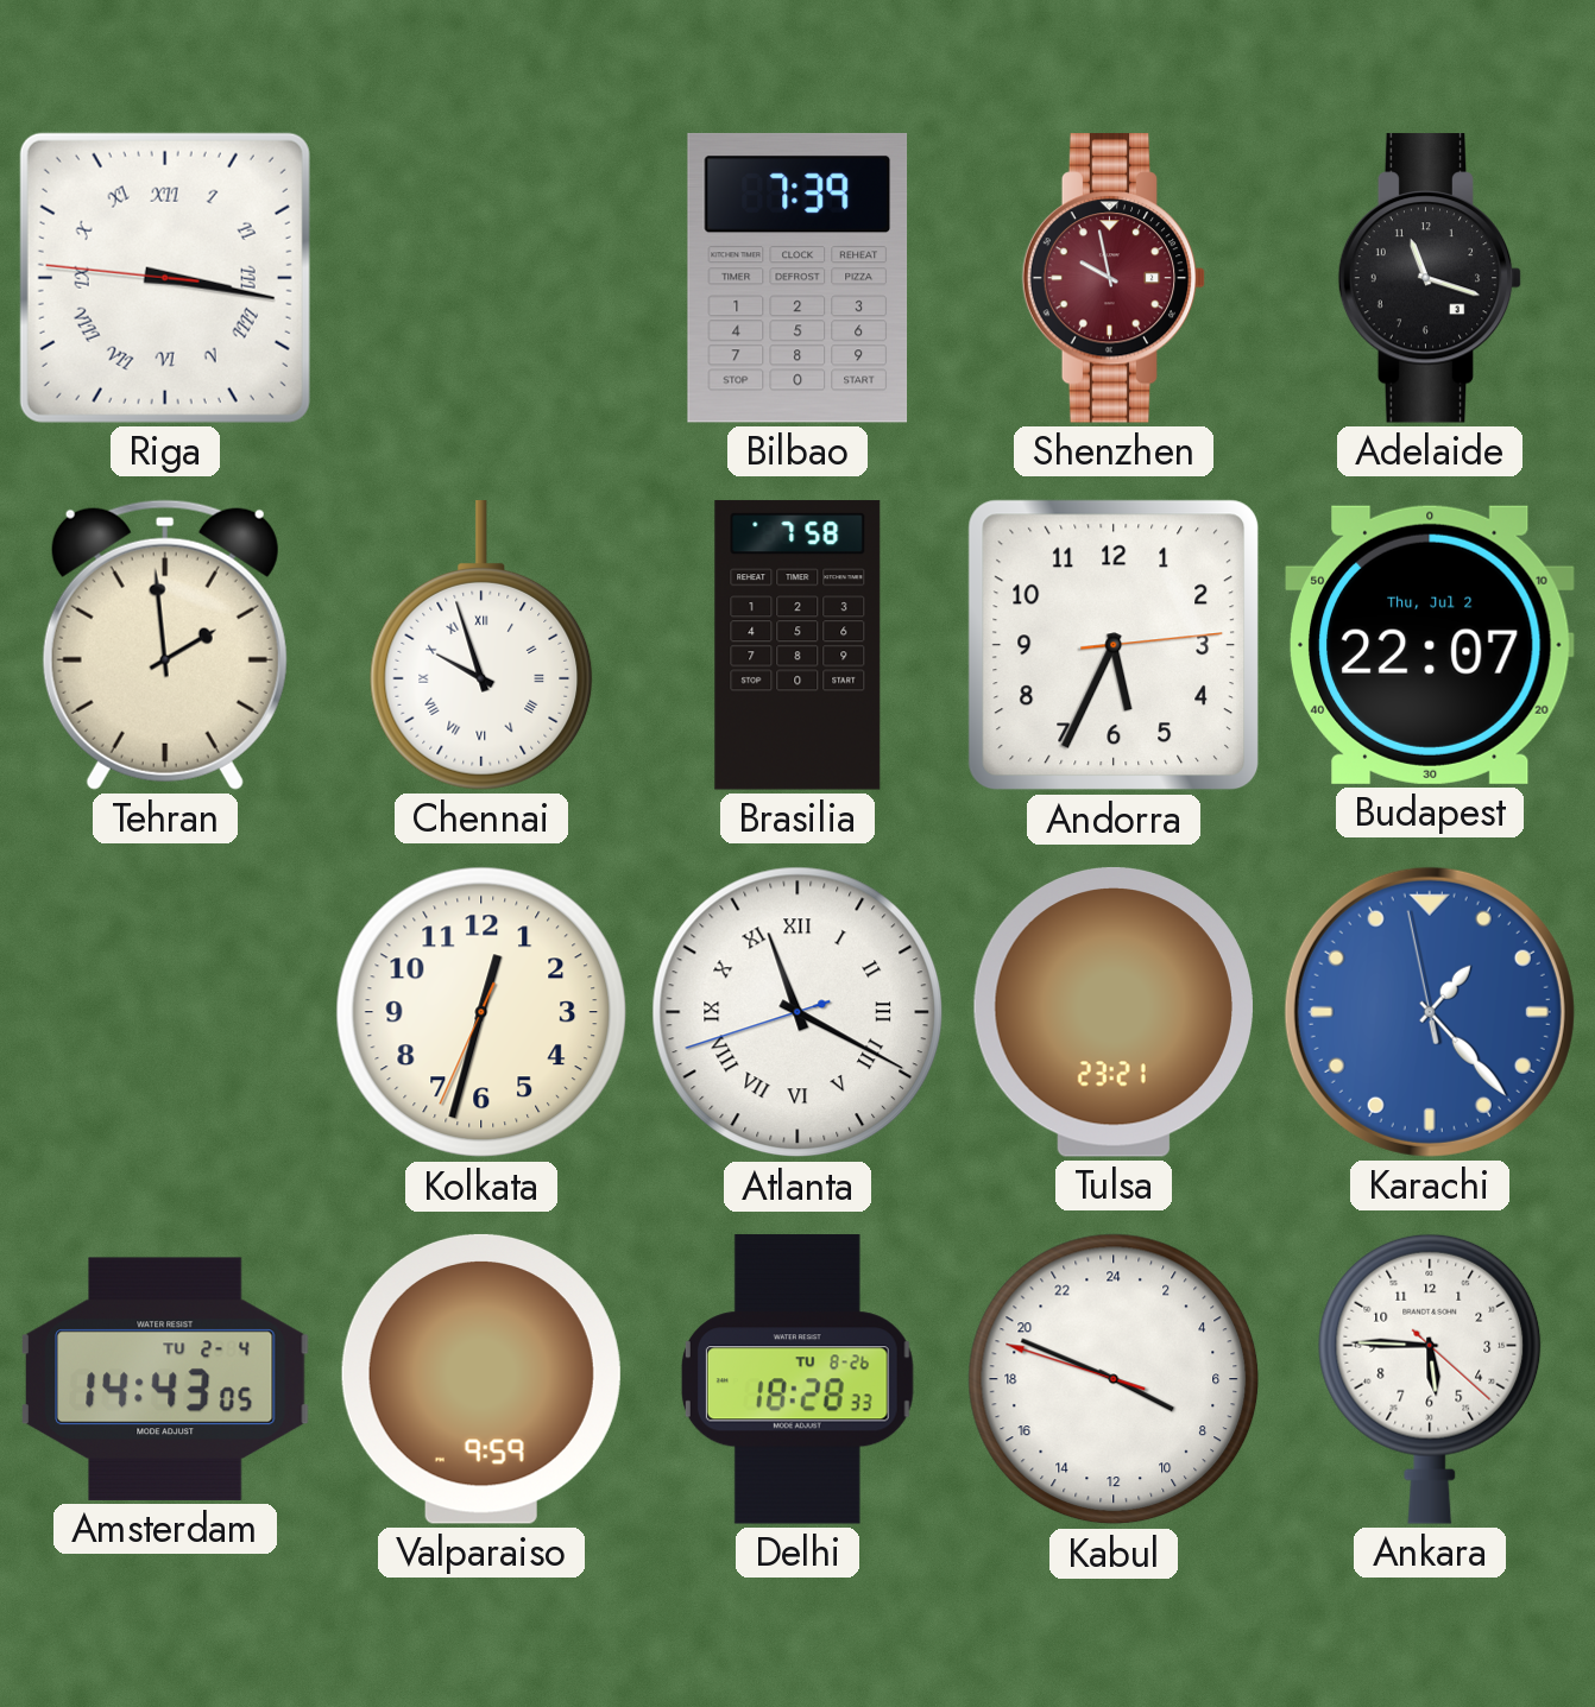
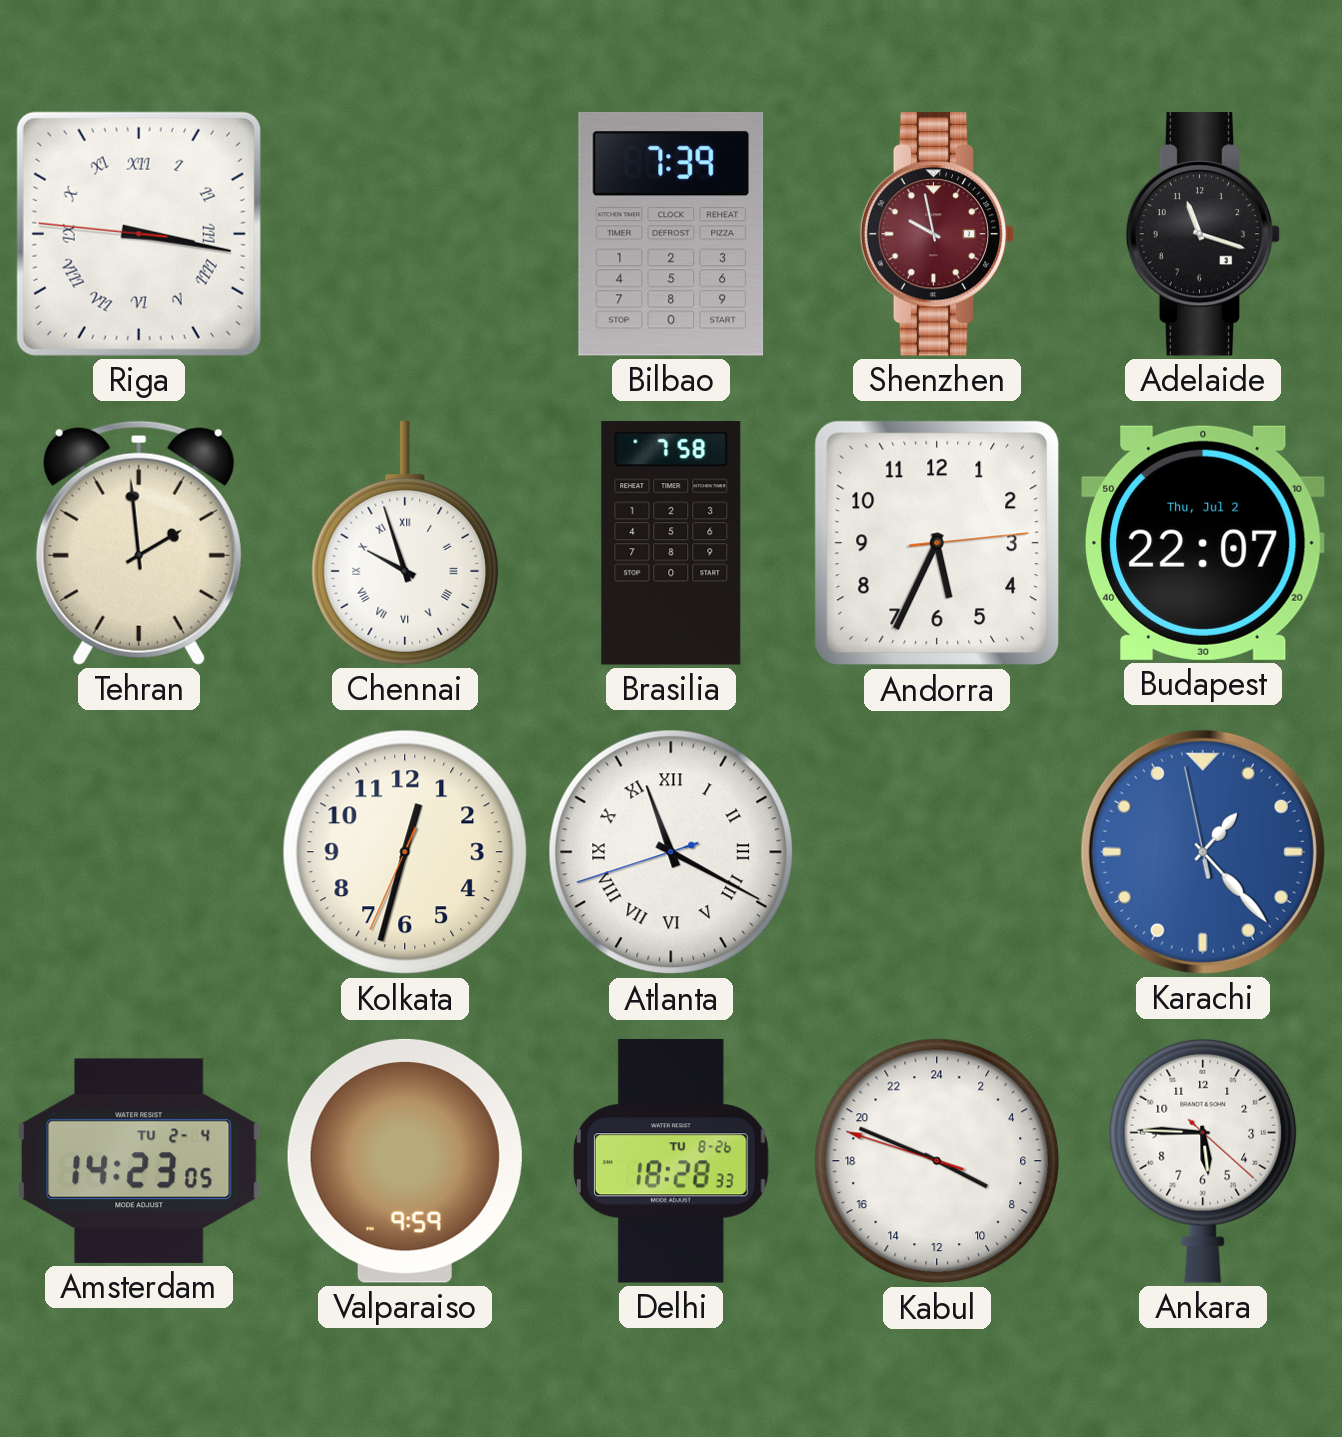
Tulsa: 23:21 -> none
Amsterdam: 14:43 -> 14:23
